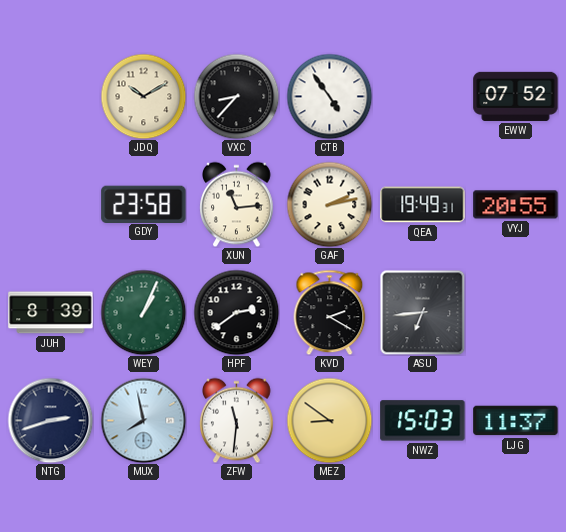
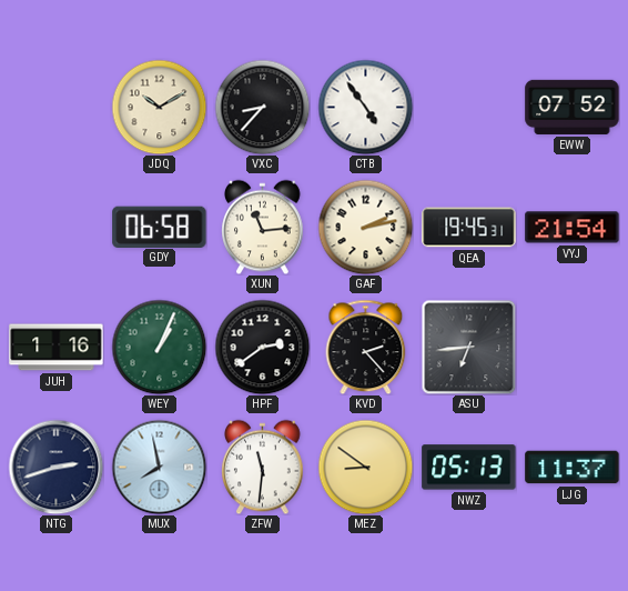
GDY: 23:58 -> 06:58
QEA: 19:49 -> 19:45
VYJ: 20:55 -> 21:54
JUH: 8:39 -> 1:16
KVD: 2:20 -> 2:23
NWZ: 15:03 -> 05:13
